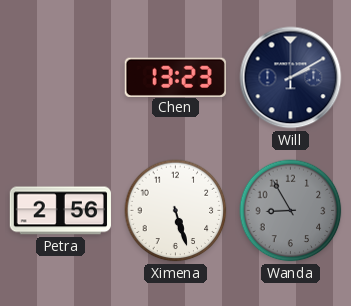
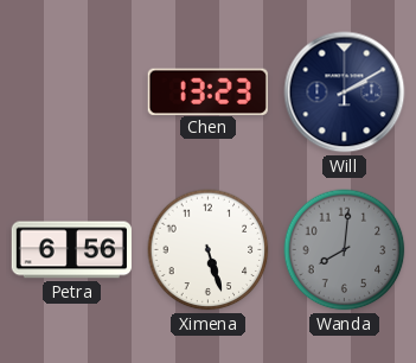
Petra: 2:56 -> 6:56
Wanda: 8:55 -> 8:01
